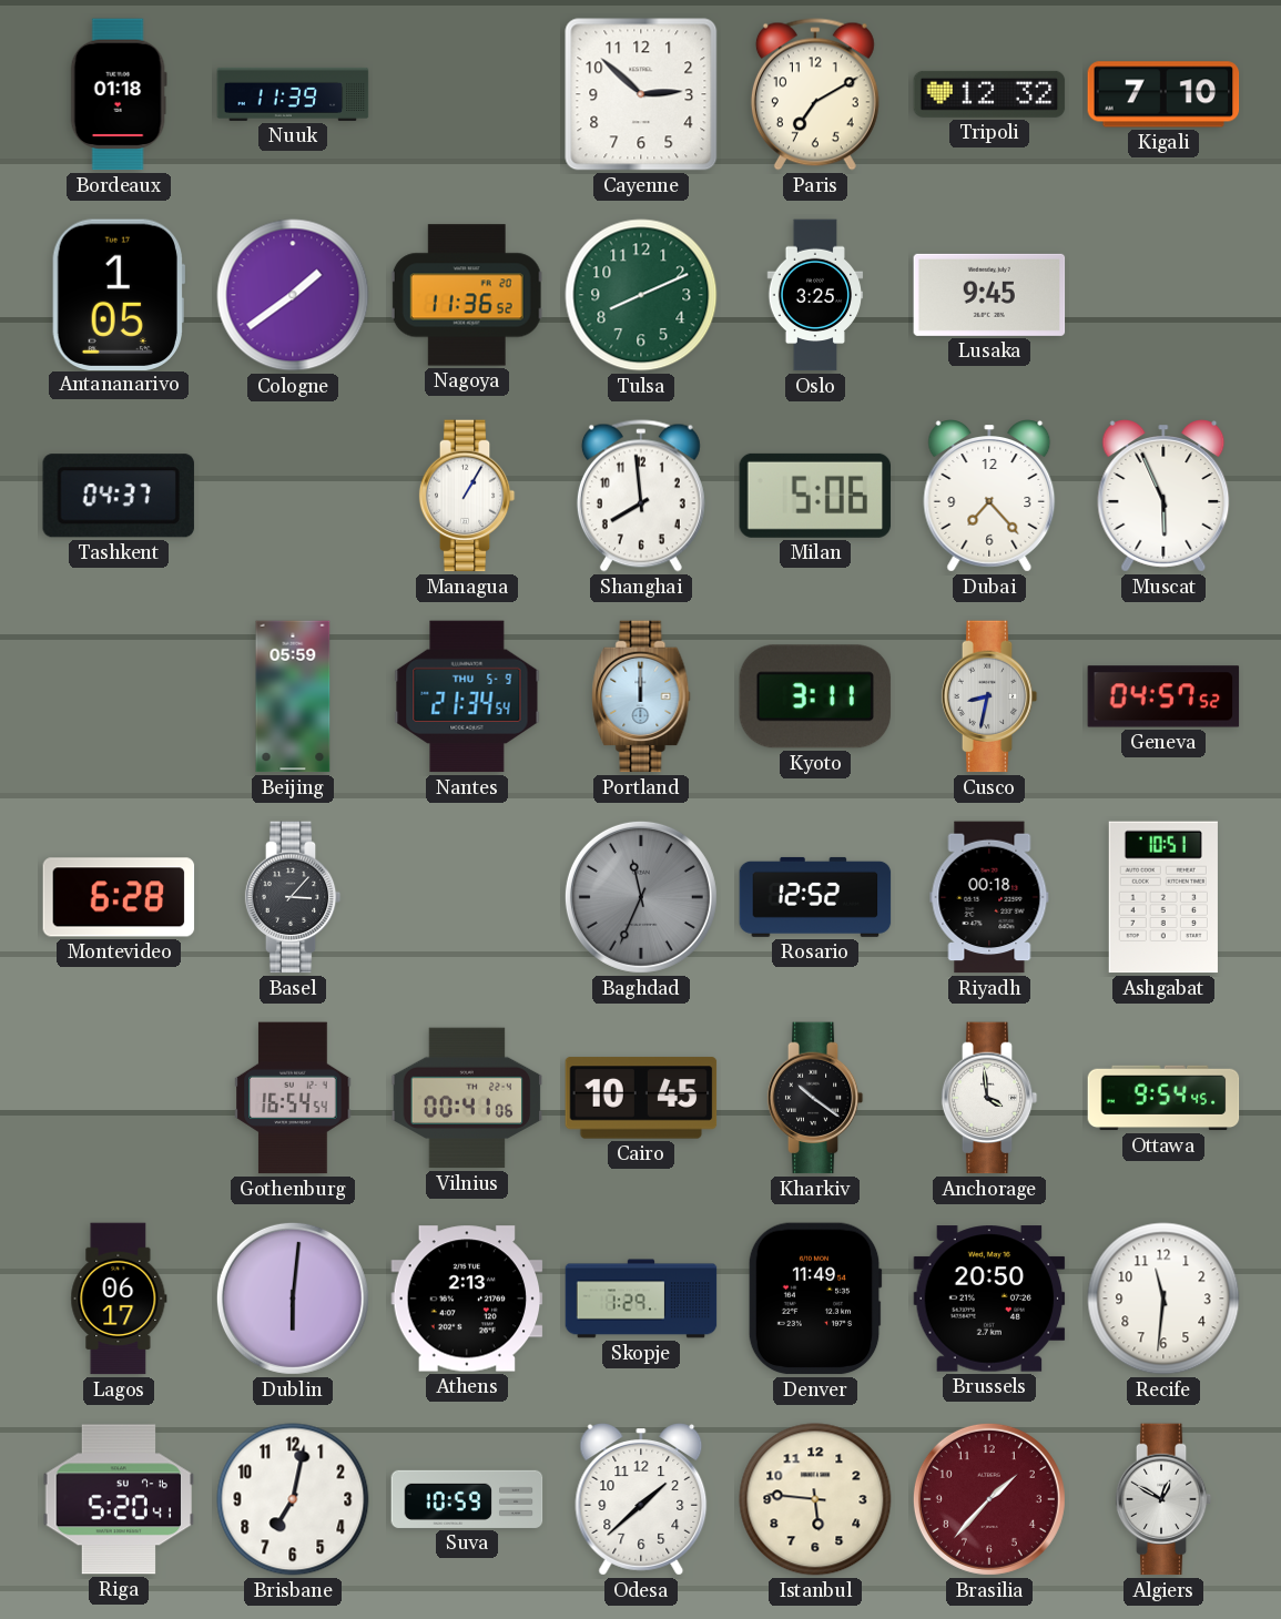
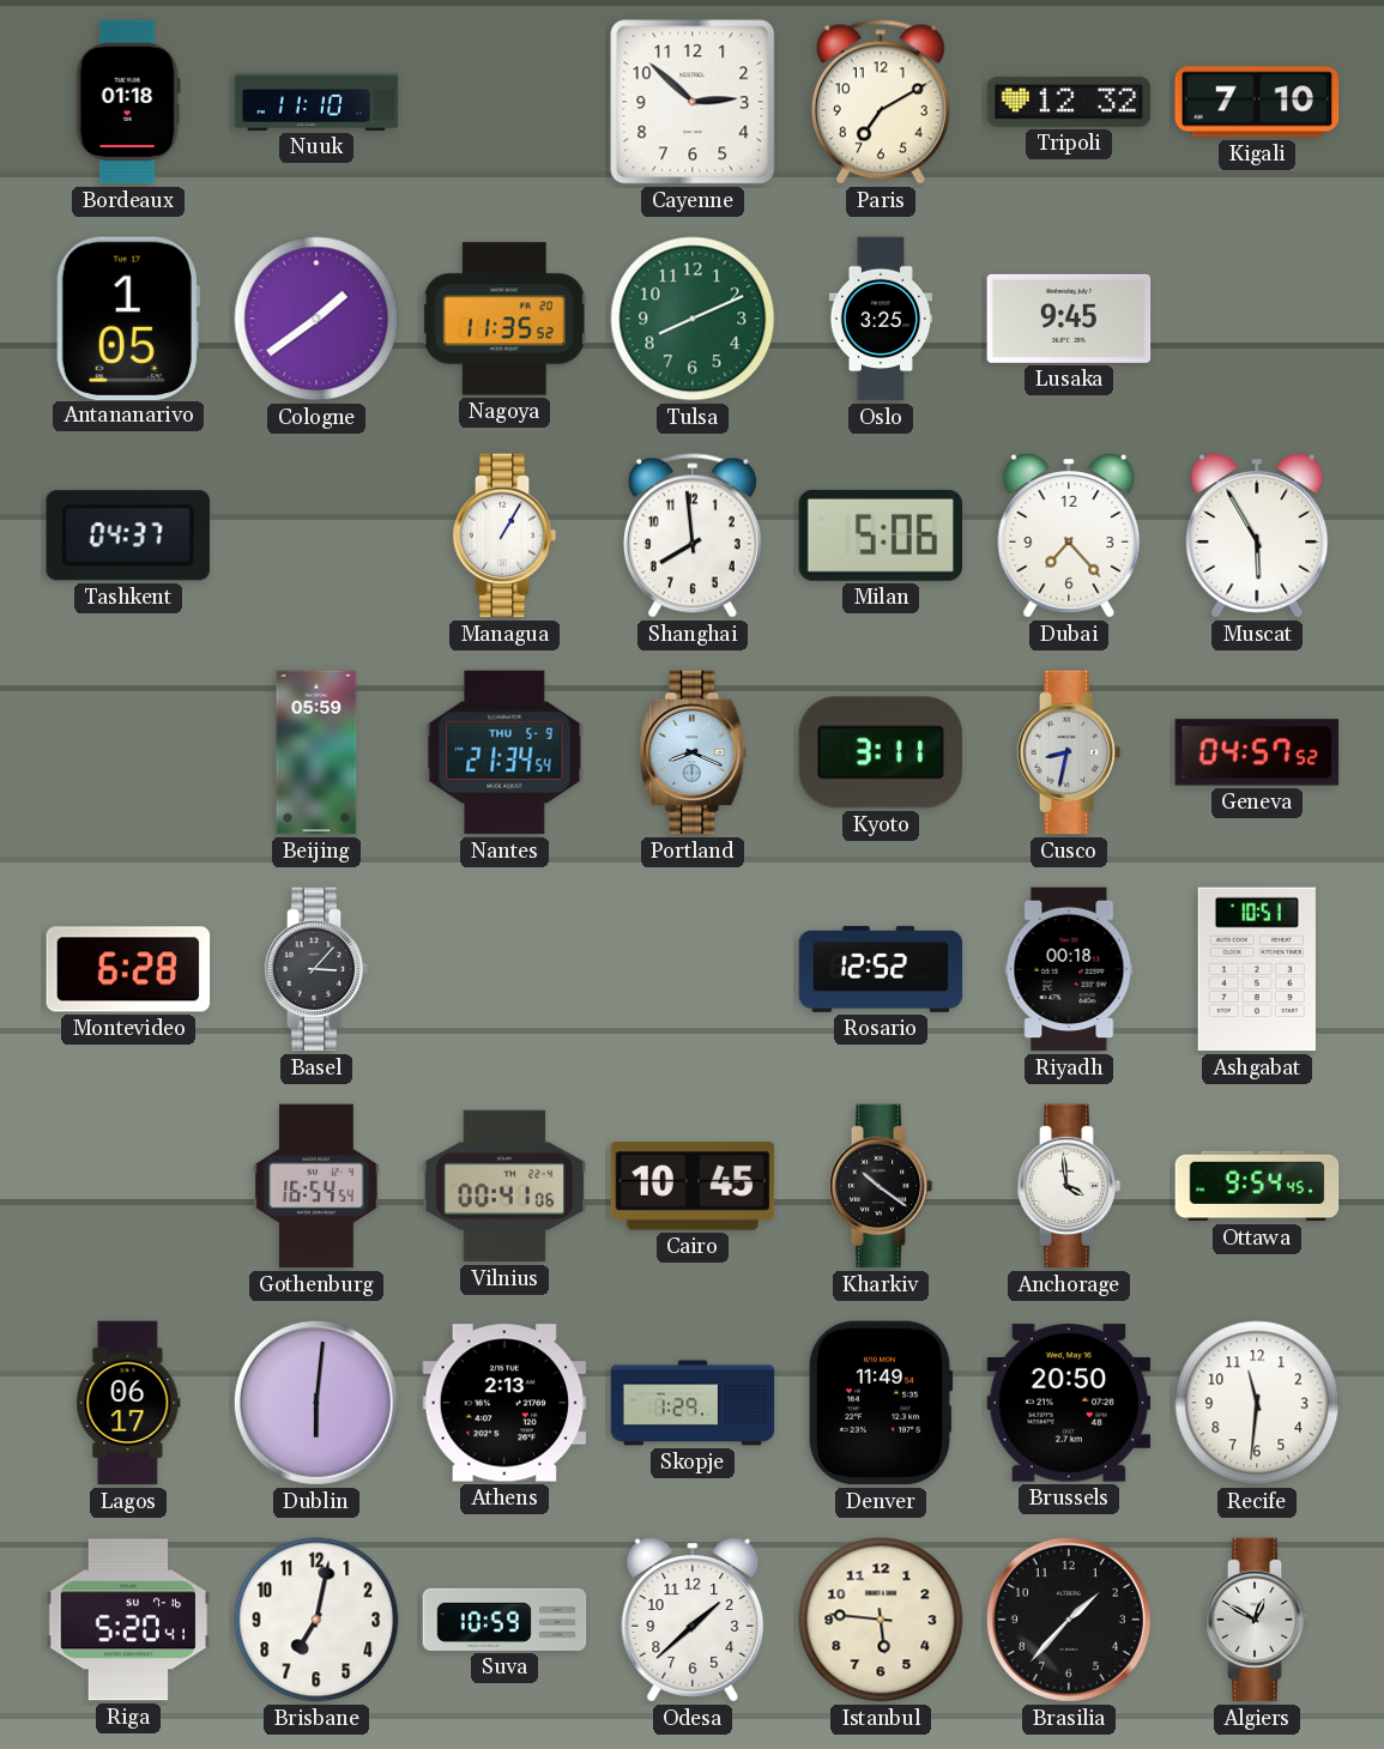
Nuuk: 11:39 -> 11:10
Nagoya: 11:36 -> 11:35
Muscat: 5:56 -> 5:55
Portland: 12:00 -> 8:19
Baghdad: 11:34 -> none
Brasilia dial: burgundy -> black
